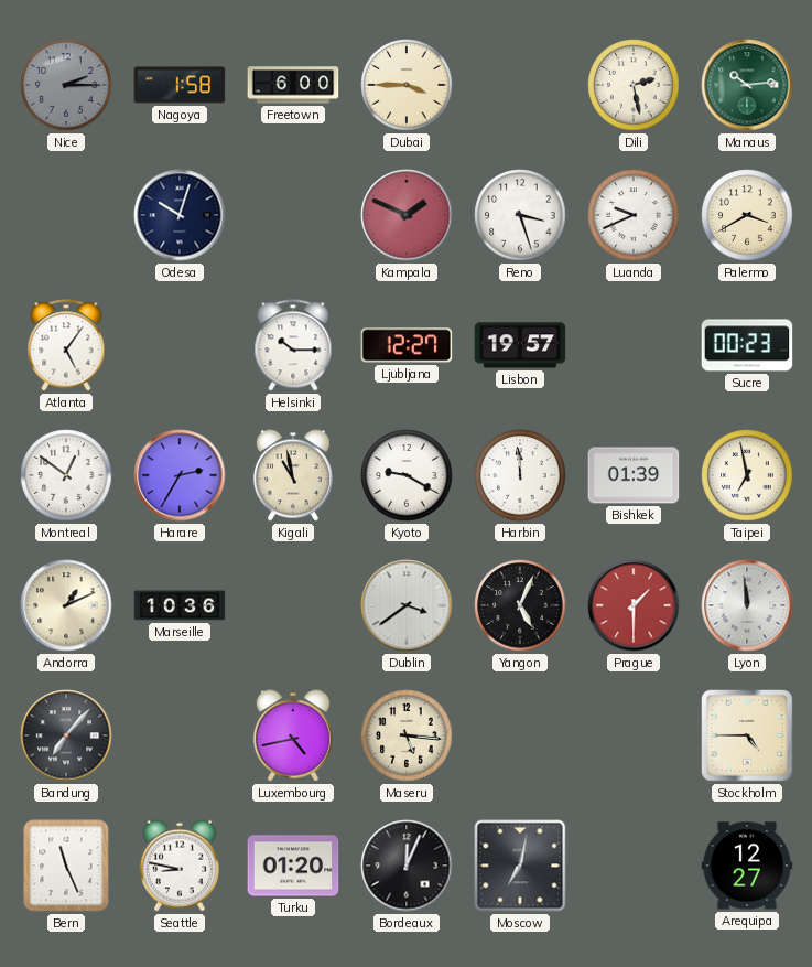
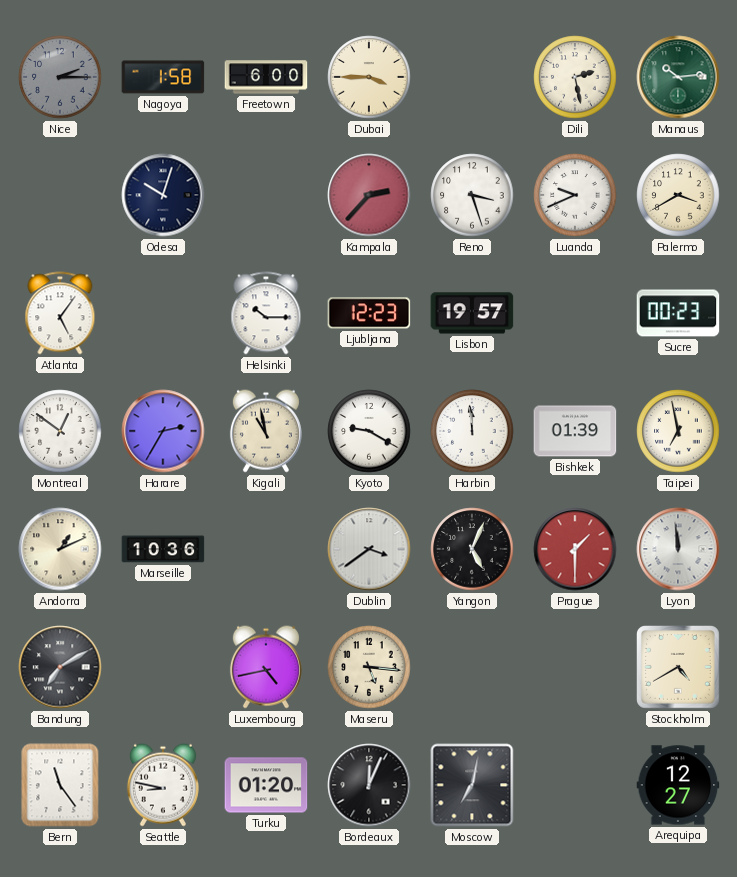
Kampala: 1:49 -> 2:37
Ljubljana: 12:27 -> 12:23
Bandung: 7:07 -> 7:10
Stockholm: 4:45 -> 4:40
Bern: 11:26 -> 11:24
